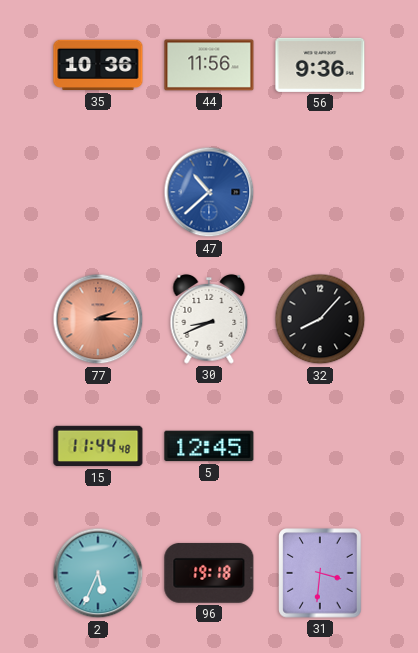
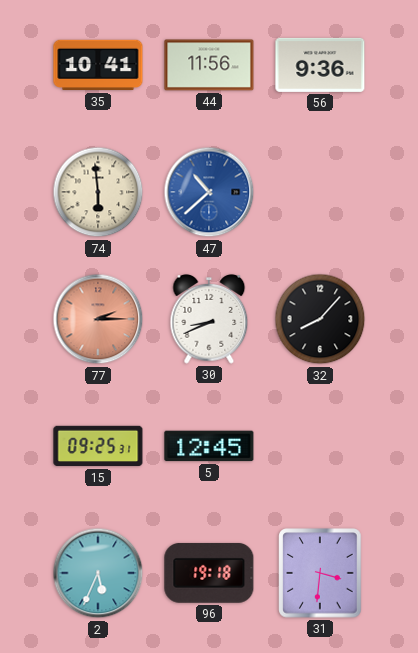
35: 10:36 -> 10:41
74: none -> 5:59
15: 11:44 -> 09:25
